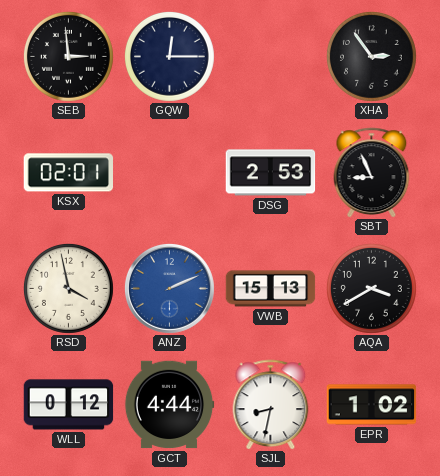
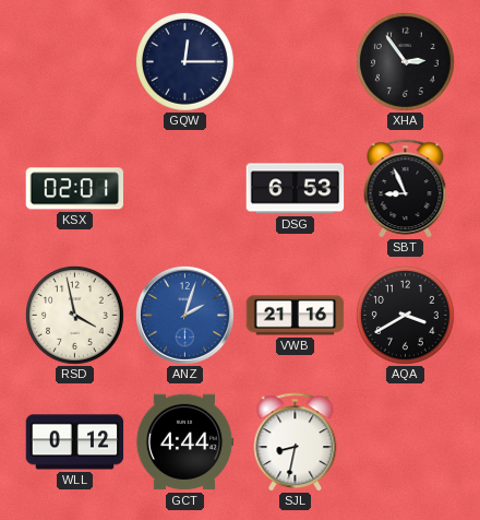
SEB: 2:59 -> none
DSG: 2:53 -> 6:53
ANZ: 2:11 -> 2:03
VWB: 15:13 -> 21:16
EPR: 1:02 -> none
